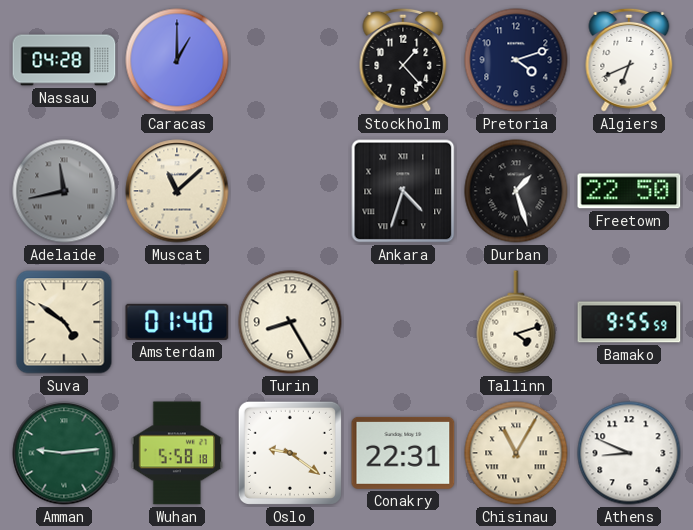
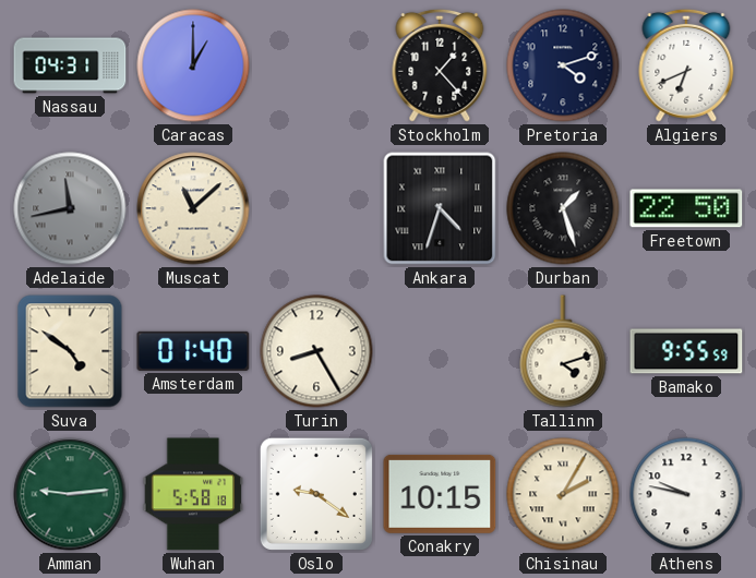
Nassau: 04:28 -> 04:31
Conakry: 22:31 -> 10:15
Chisinau: 11:05 -> 2:05
Athens: 8:49 -> 9:47
